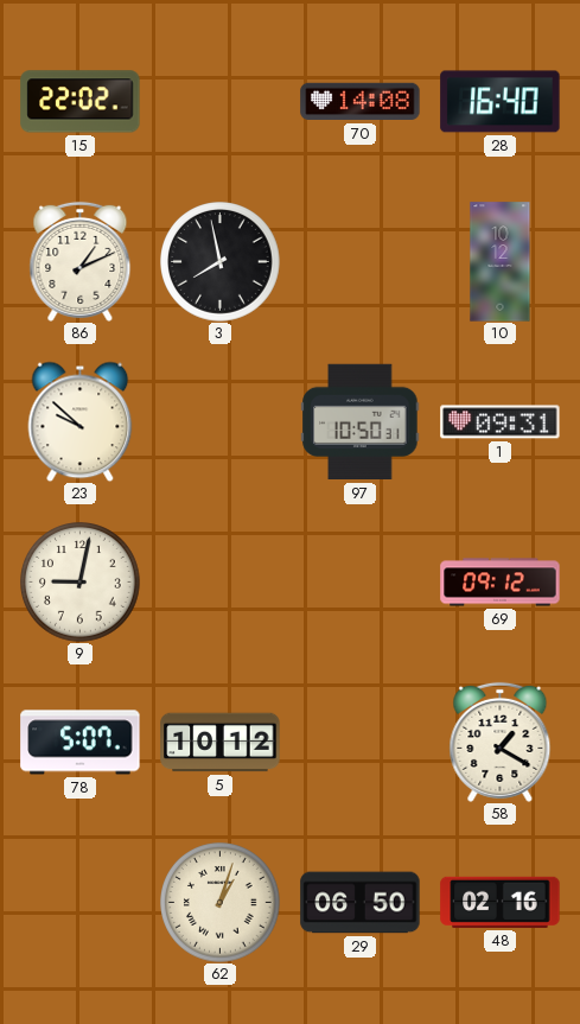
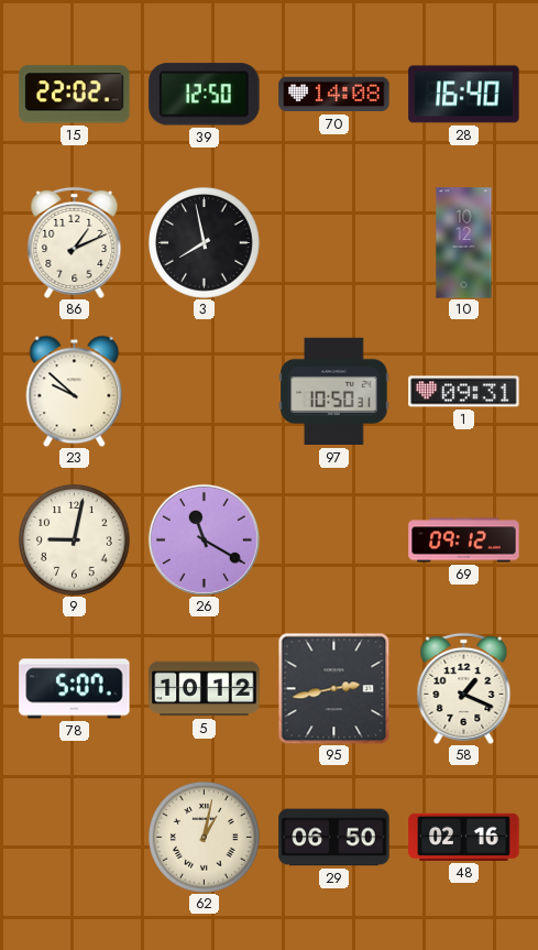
39: none -> 12:50
26: none -> 11:20
95: none -> 2:43
58: 1:20 -> 1:19
62: 1:03 -> 1:02
